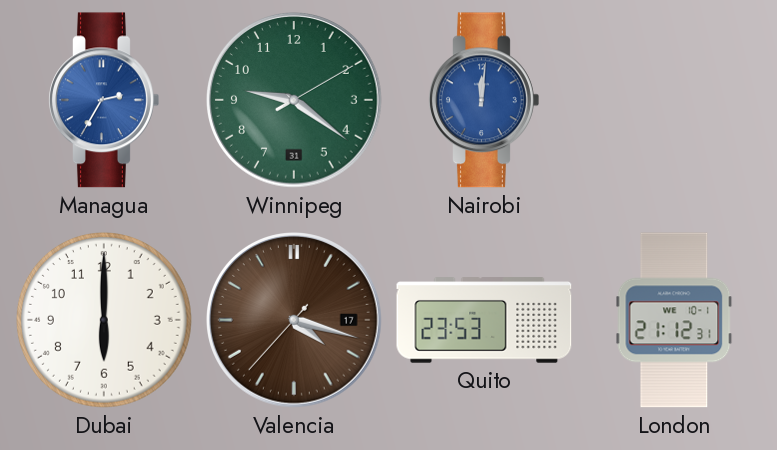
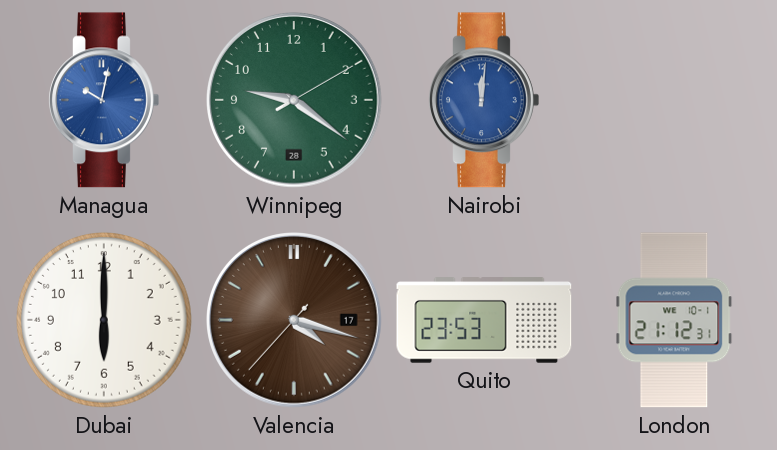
Managua: 2:35 -> 10:02
Winnipeg date: 31 -> 28
